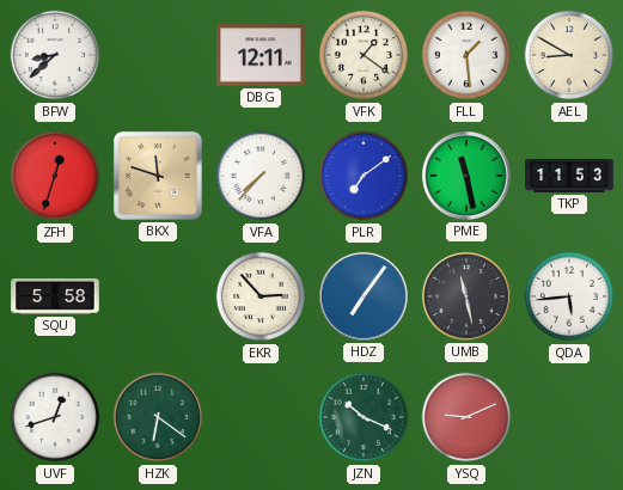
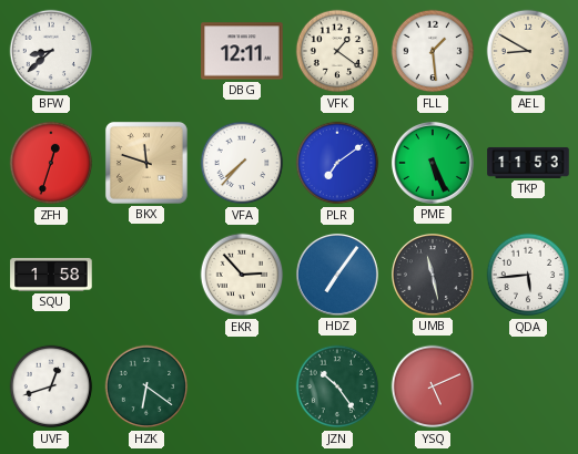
PME: 11:28 -> 5:26
SQU: 5:58 -> 1:58
JZN: 10:19 -> 10:24
YSQ: 9:11 -> 5:11
